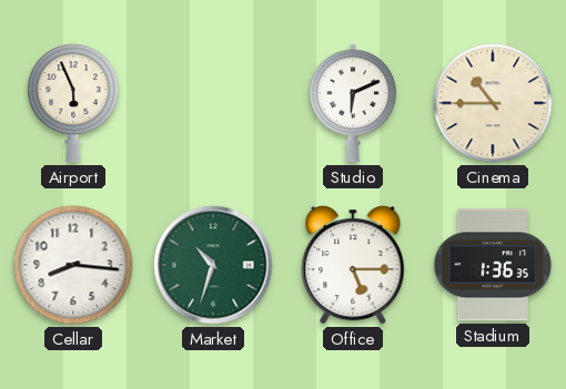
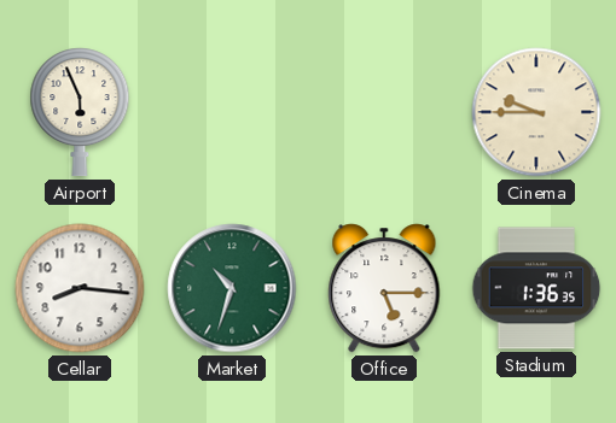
Studio: 6:11 -> none
Cinema: 10:45 -> 9:45
